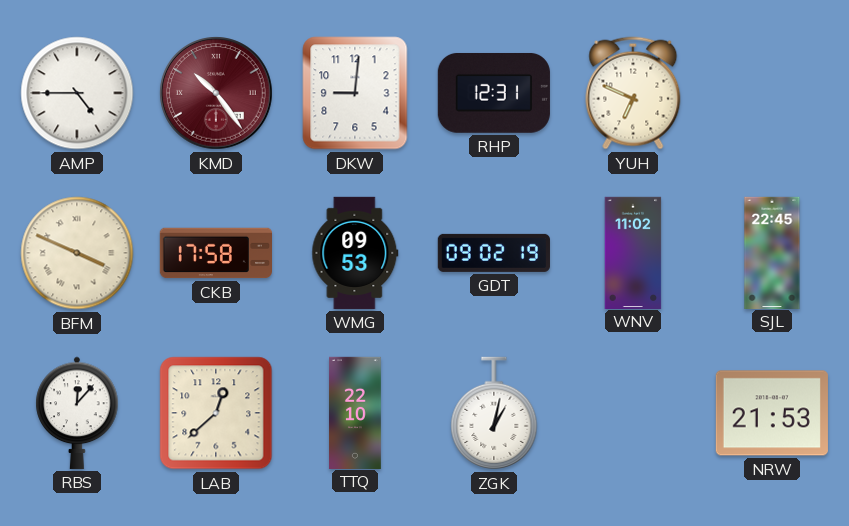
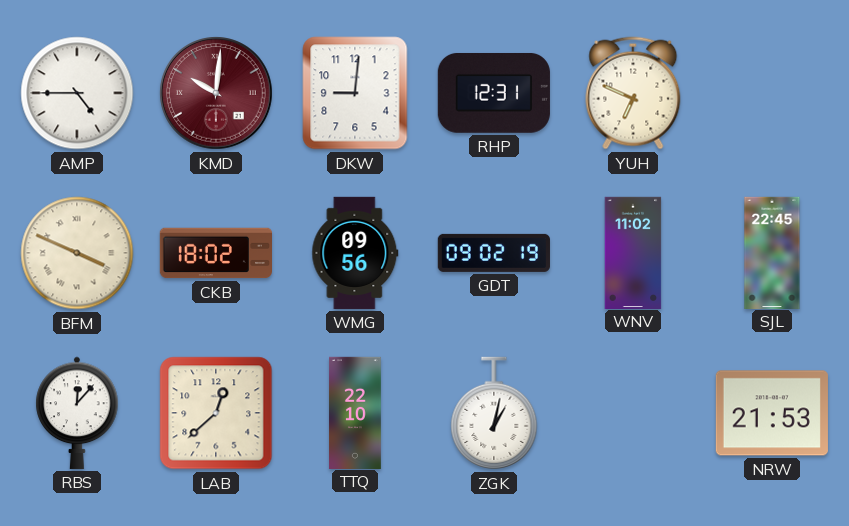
KMD: 10:24 -> 10:01
CKB: 17:58 -> 18:02
WMG: 09:53 -> 09:56
